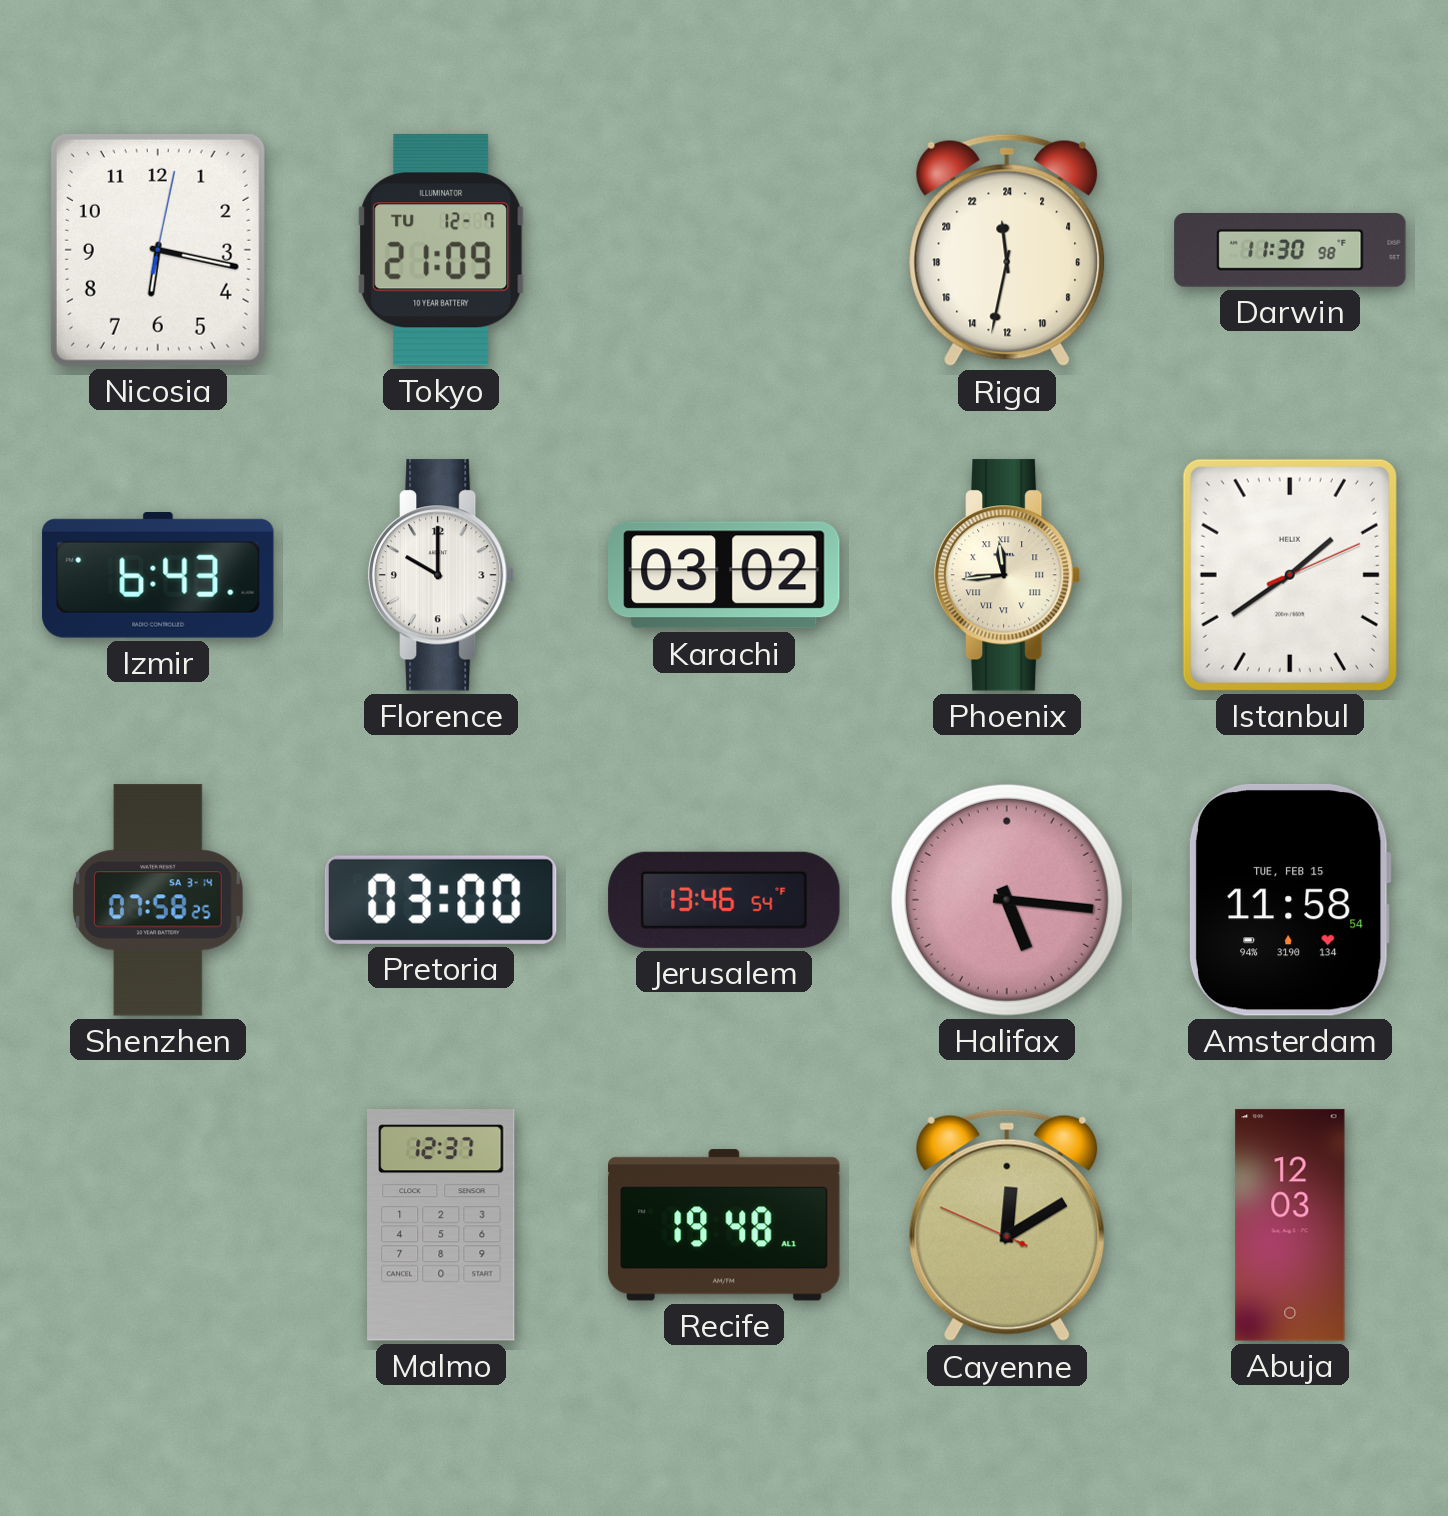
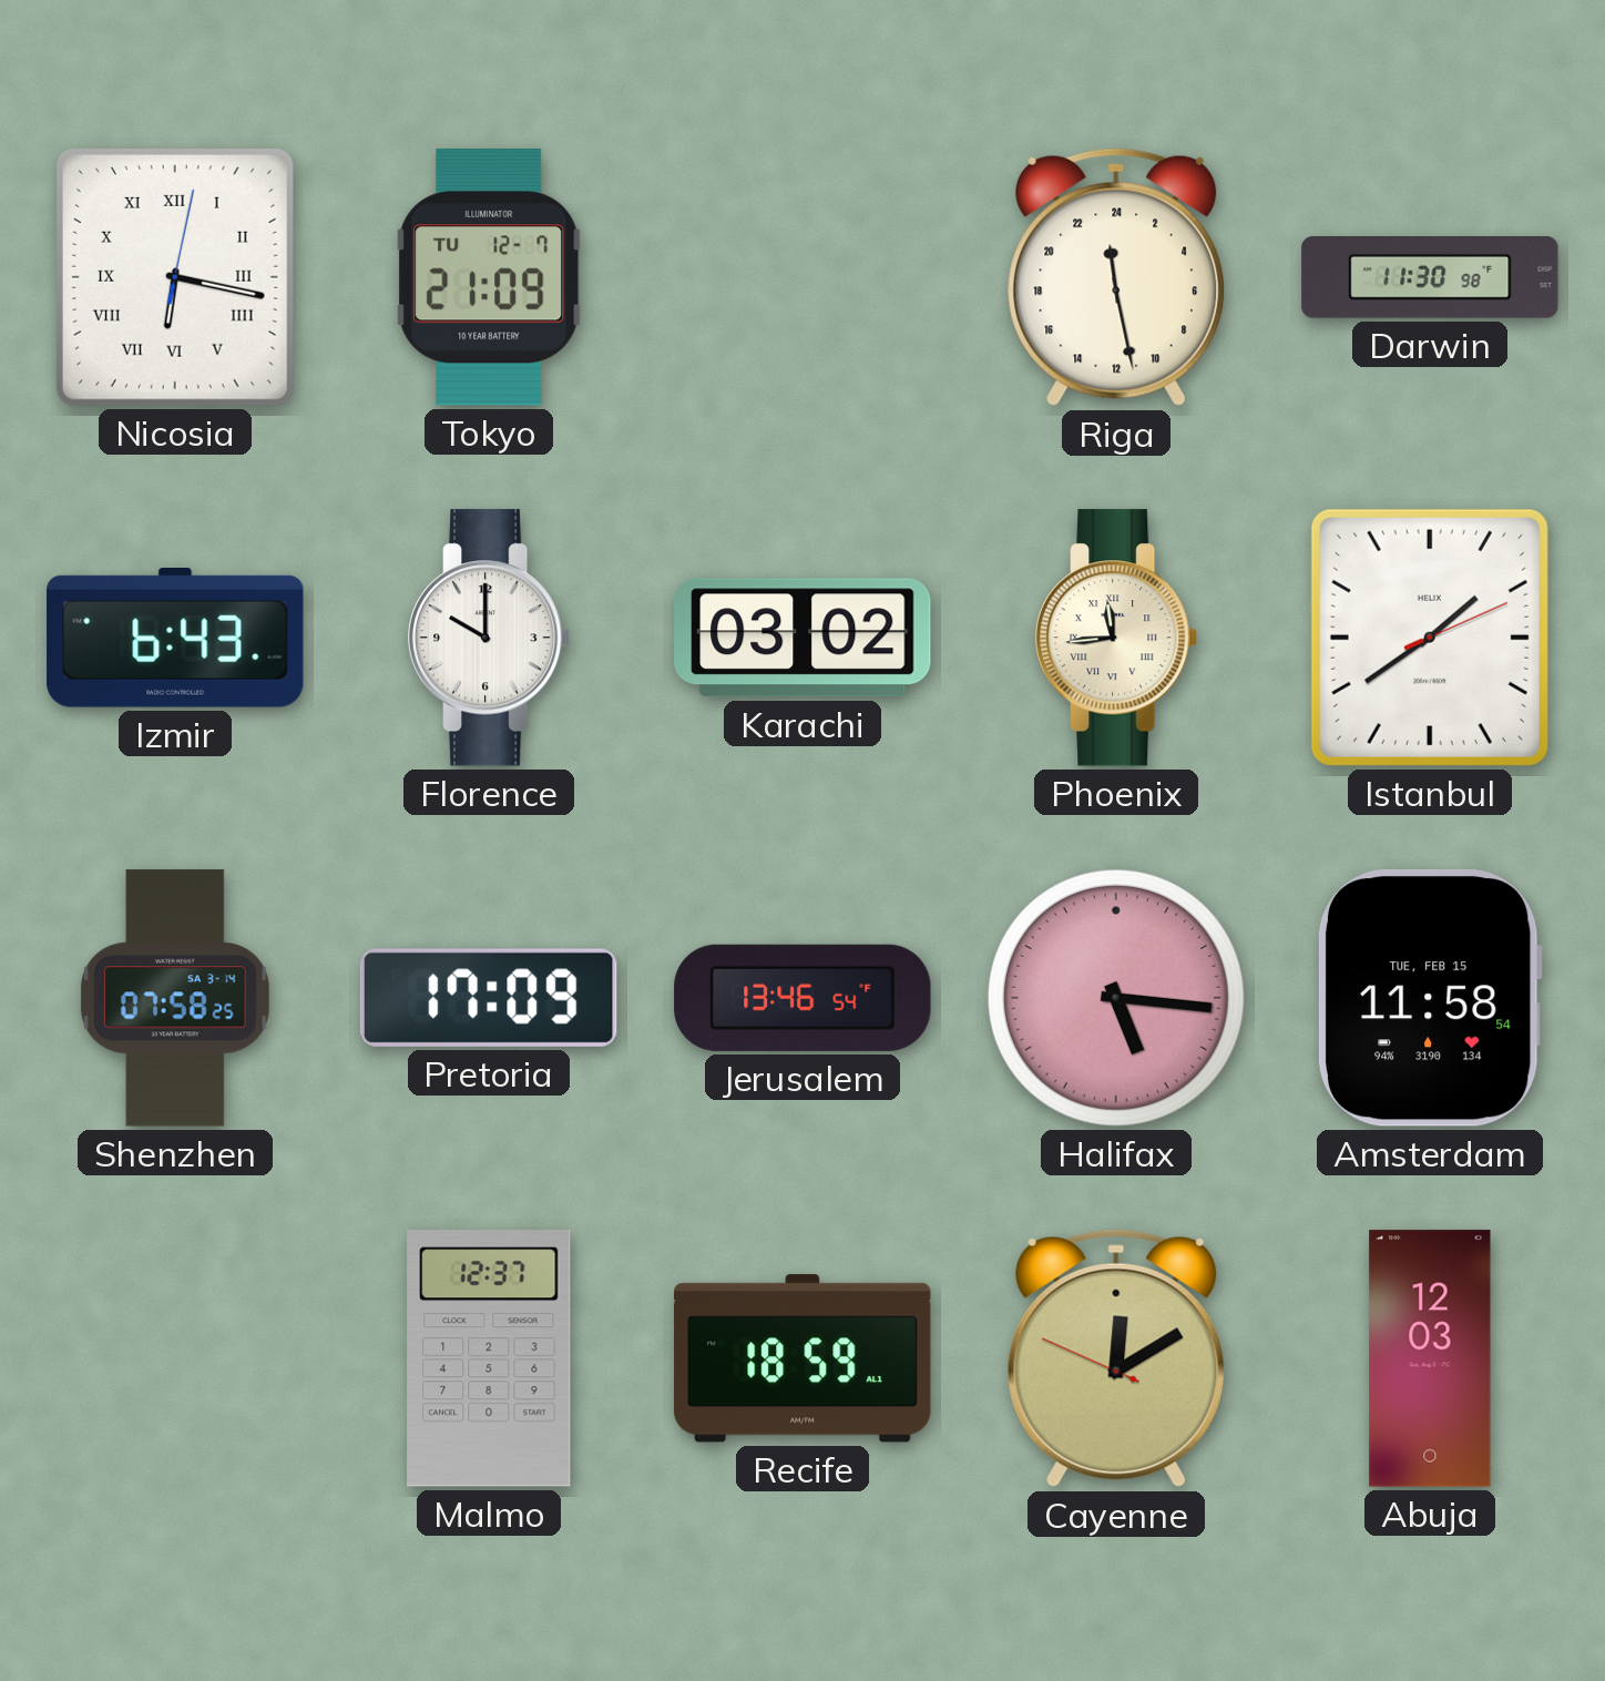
Nicosia numerals: Arabic -> Roman
Riga: 23:32 -> 23:28
Pretoria: 03:00 -> 17:09
Recife: 19:48 -> 18:59
